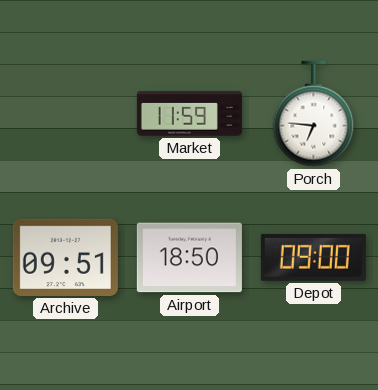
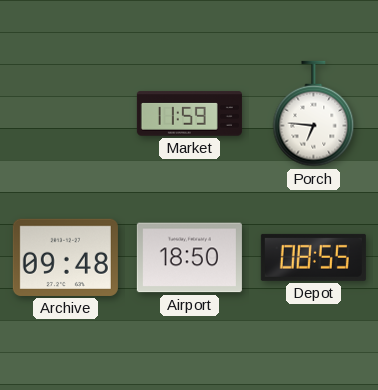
Archive: 09:51 -> 09:48
Depot: 09:00 -> 08:55
